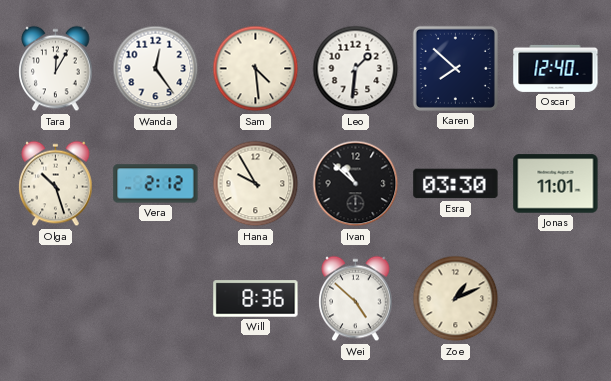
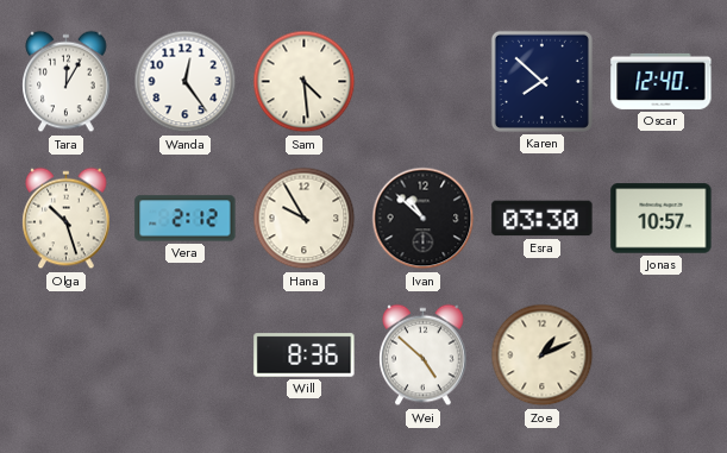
Leo: 1:31 -> none
Jonas: 11:01 -> 10:57
